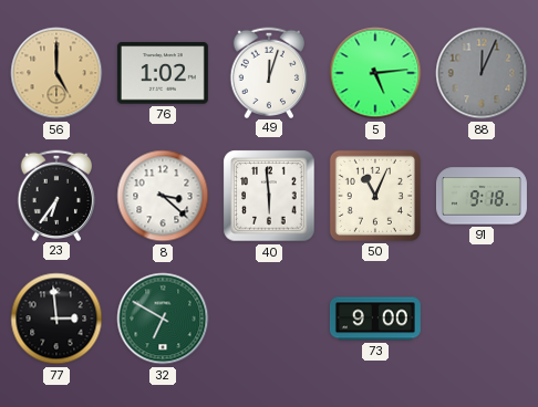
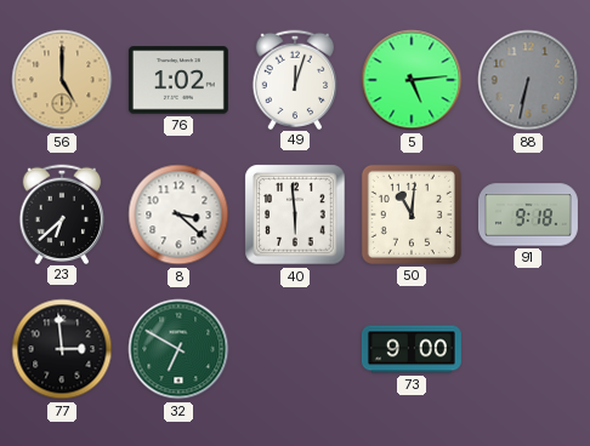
88: 12:04 -> 6:32
23: 6:36 -> 6:38
50: 11:04 -> 11:01
